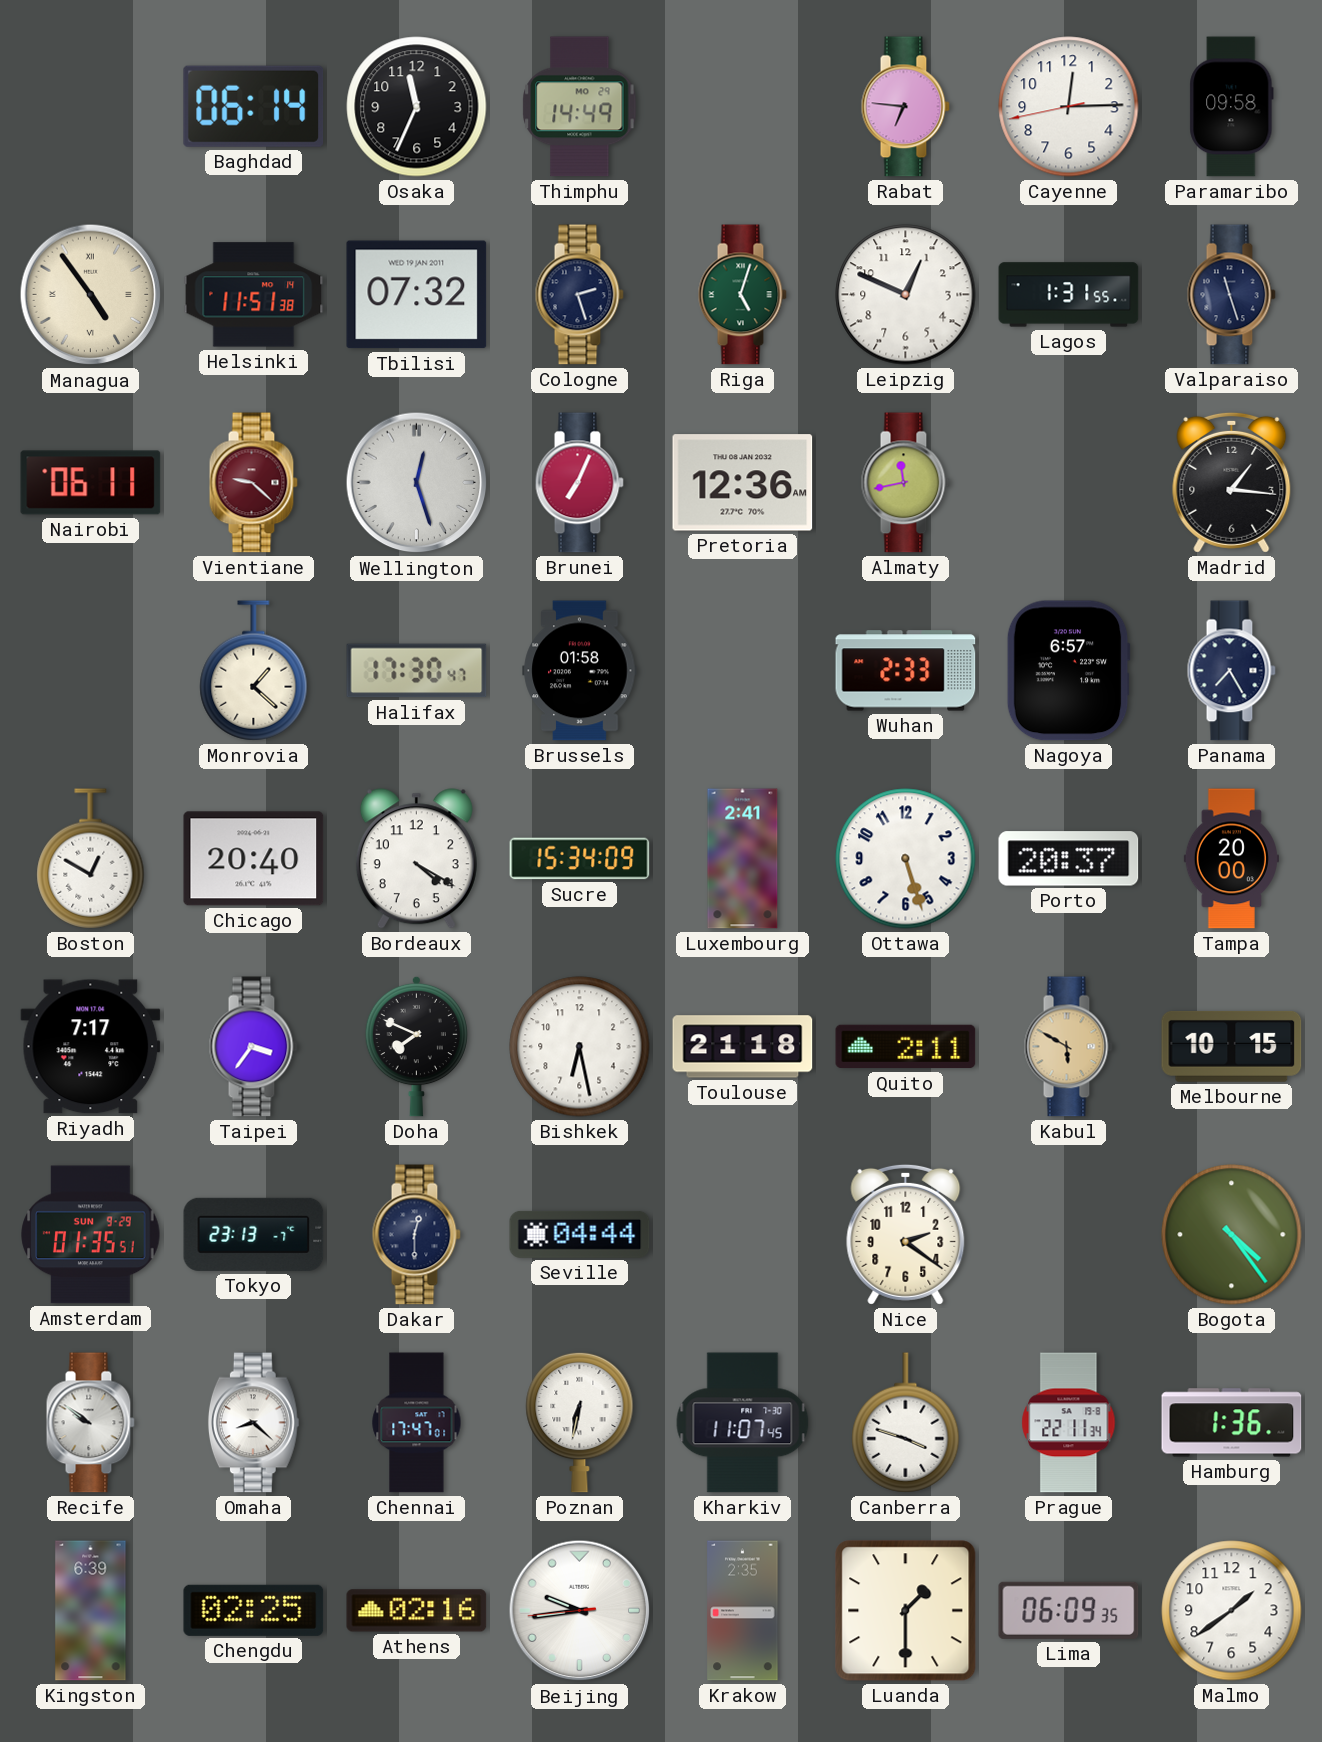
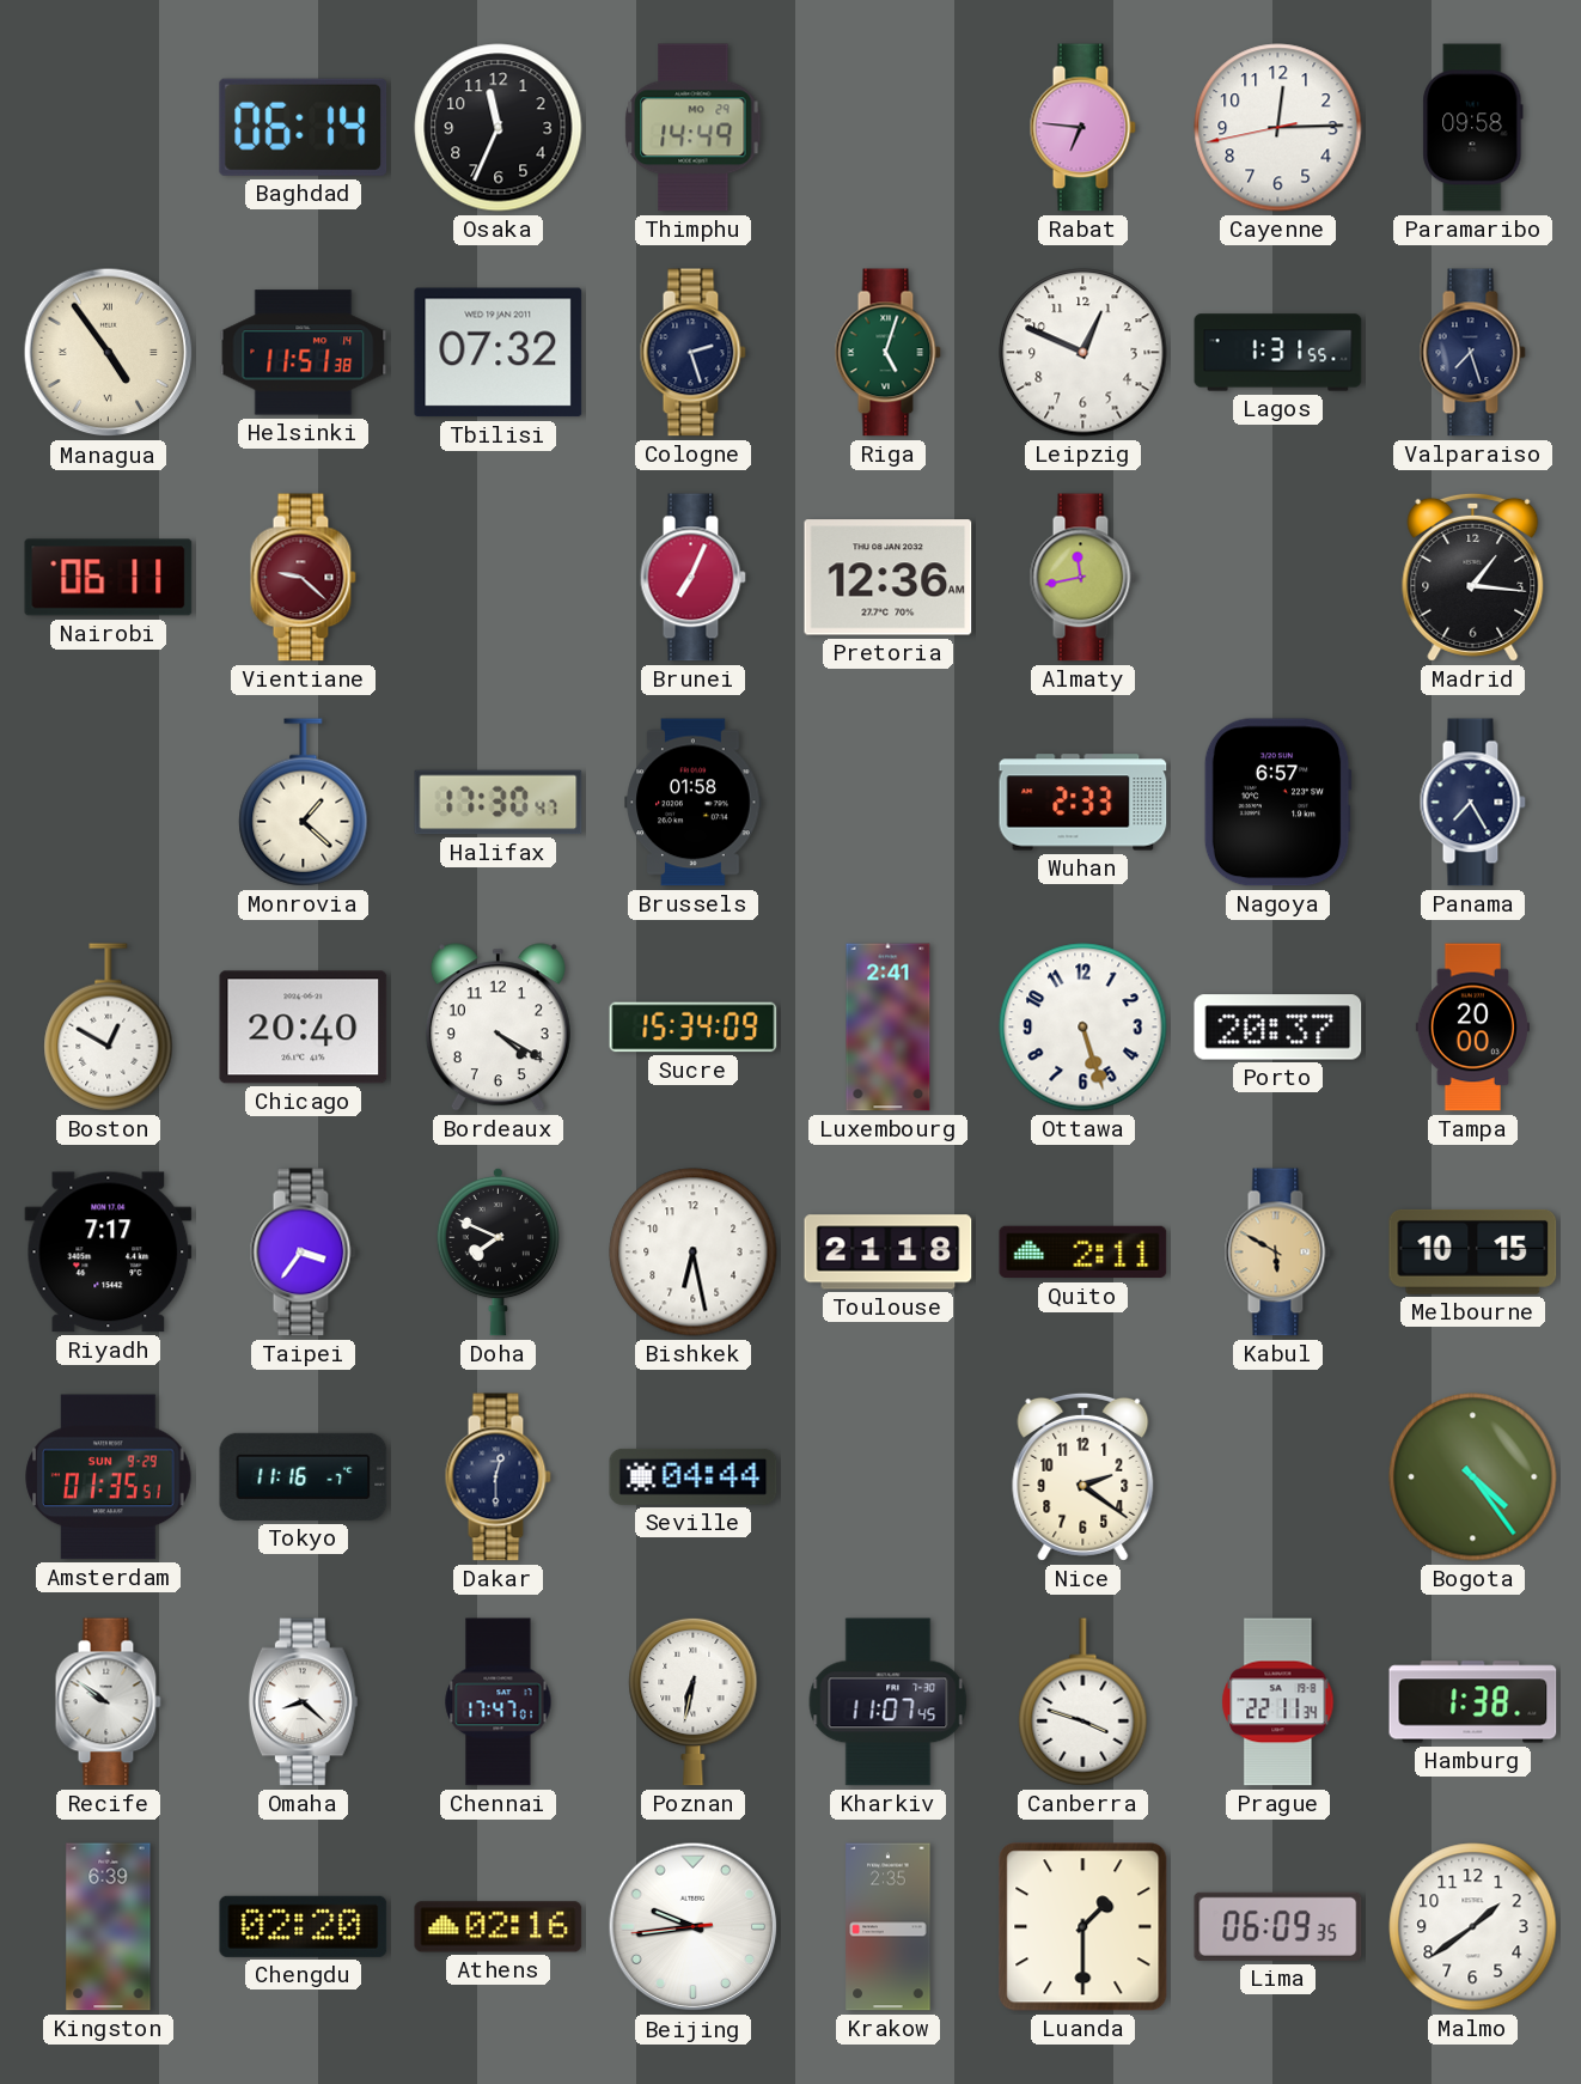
Valparaiso: 11:27 -> 7:27
Wellington: 12:27 -> none
Tokyo: 23:13 -> 11:16
Hamburg: 1:36 -> 1:38
Chengdu: 02:25 -> 02:20
